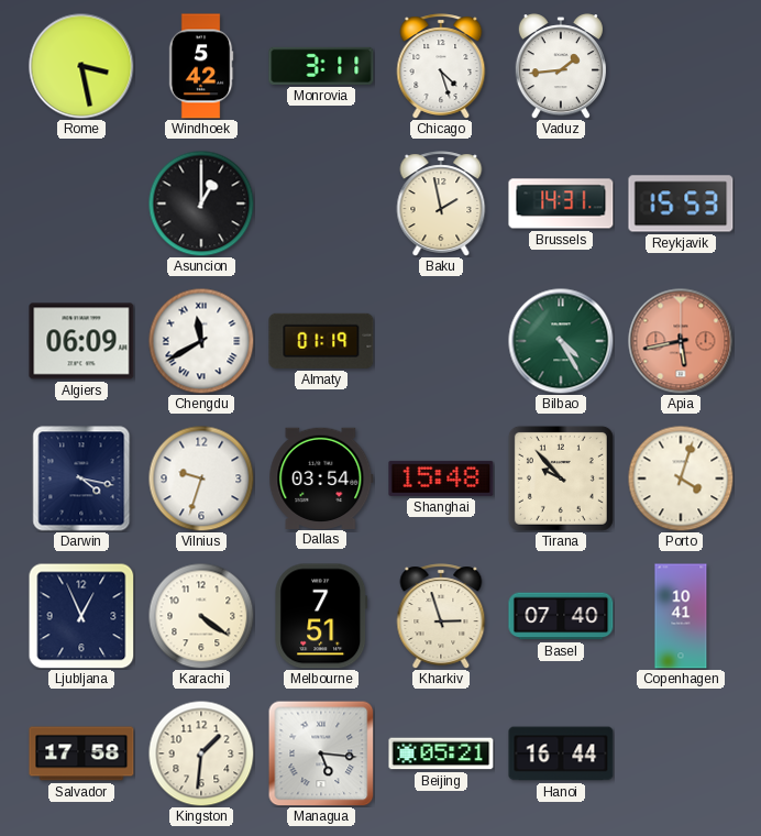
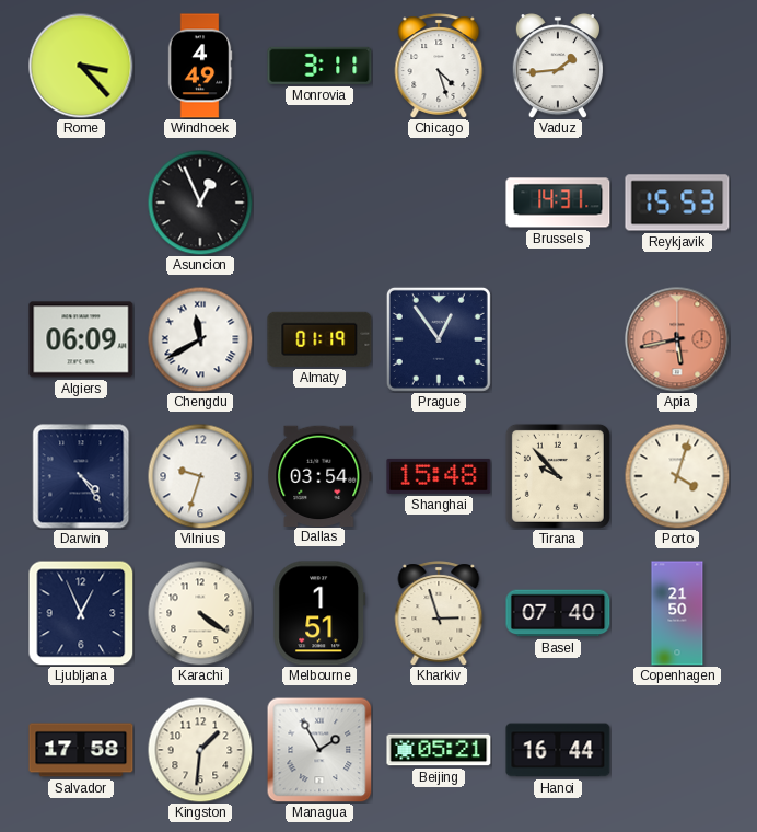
Rome: 3:28 -> 3:23
Windhoek: 5:42 -> 4:49
Asuncion: 1:00 -> 12:56
Baku: 1:58 -> none
Prague: none -> 12:54
Bilbao: 4:25 -> none
Darwin: 4:17 -> 4:24
Melbourne: 7:51 -> 1:51
Copenhagen: 10:41 -> 21:50
Managua: 5:16 -> 1:55
